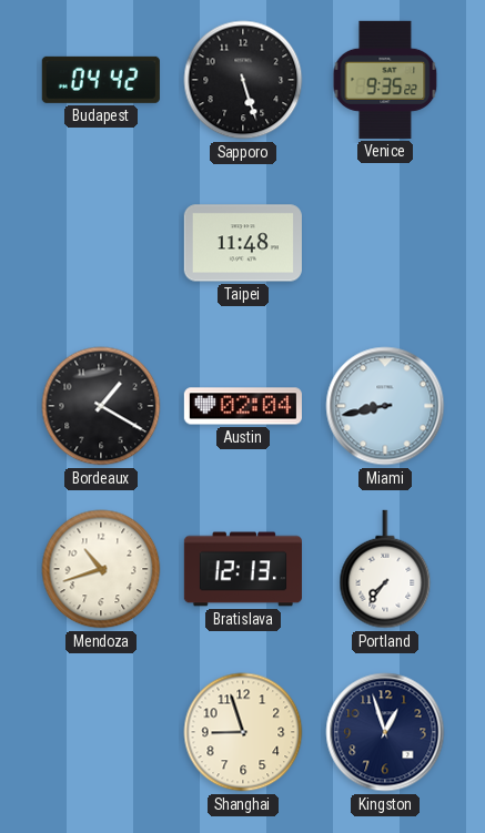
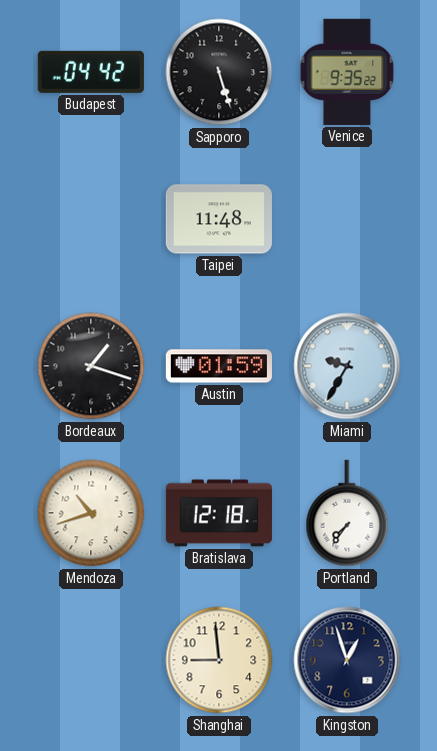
Bordeaux: 1:20 -> 1:18
Austin: 02:04 -> 01:59
Miami: 8:43 -> 9:35
Bratislava: 12:13 -> 12:18
Shanghai: 8:57 -> 8:59
